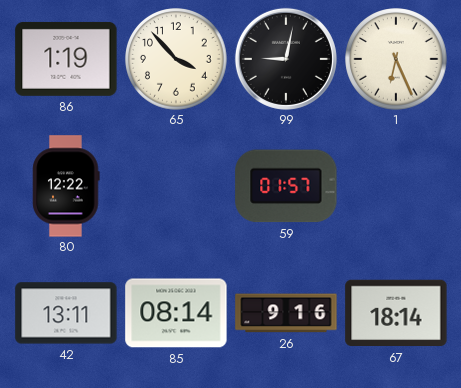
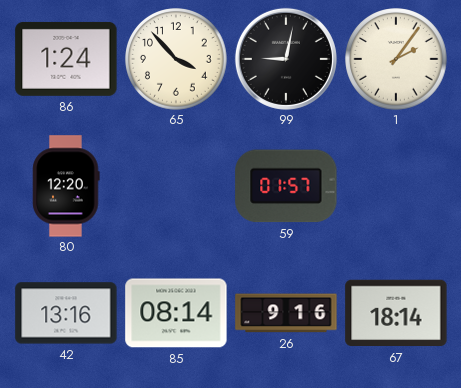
86: 1:19 -> 1:24
1: 6:26 -> 2:06
80: 12:22 -> 12:20
42: 13:11 -> 13:16
